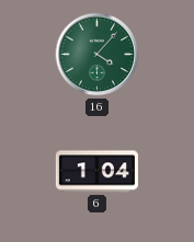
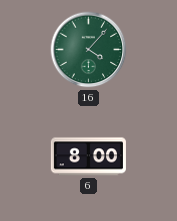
6: 1:04 -> 8:00
